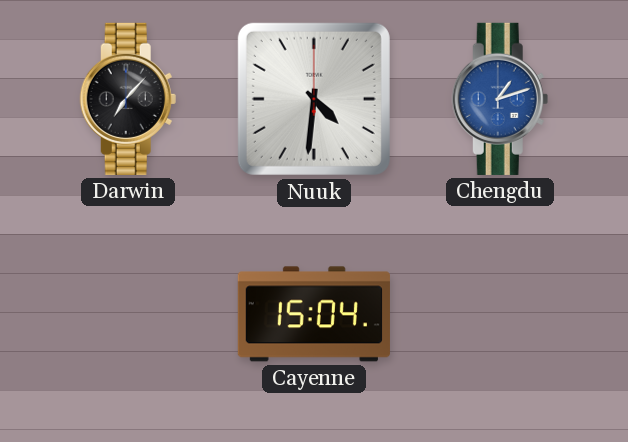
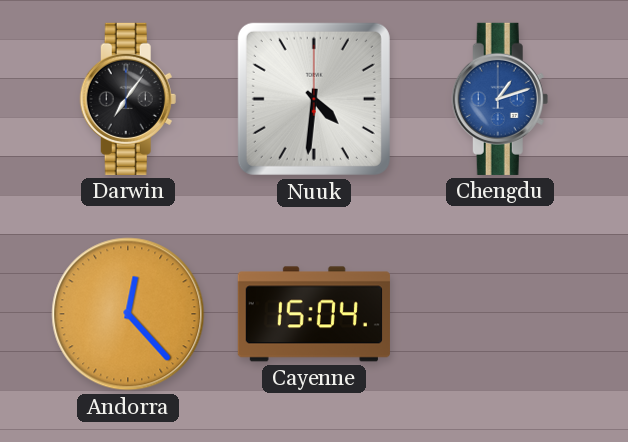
Darwin: 7:07 -> 7:06
Andorra: none -> 12:23
